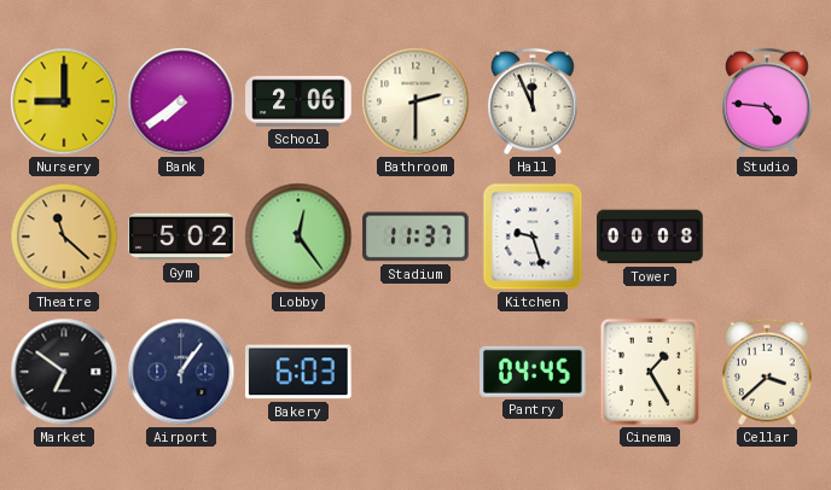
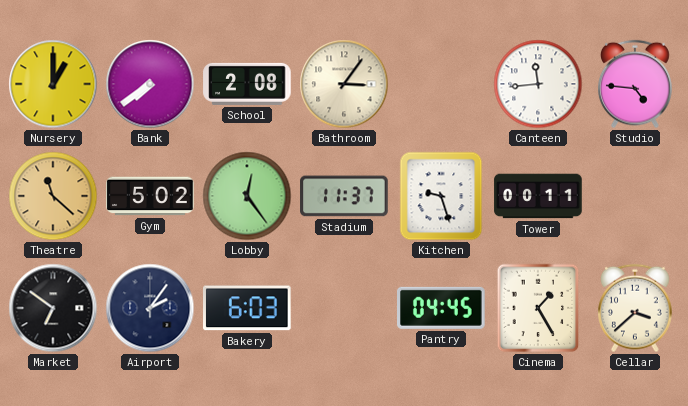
Nursery: 9:00 -> 1:00
School: 2:06 -> 2:08
Bathroom: 2:30 -> 3:06
Hall: 11:56 -> none
Canteen: none -> 11:44
Tower: 00:08 -> 00:11
Airport: 1:06 -> 2:06
